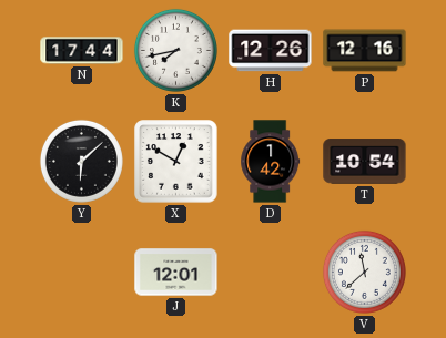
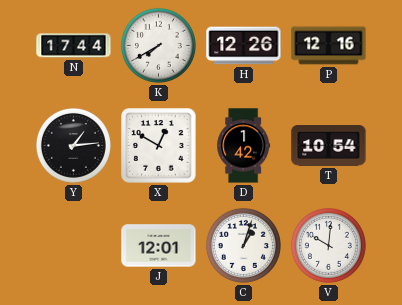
K: 7:43 -> 7:40
Y: 6:08 -> 1:14
C: none -> 1:03
V: 11:38 -> 10:01
